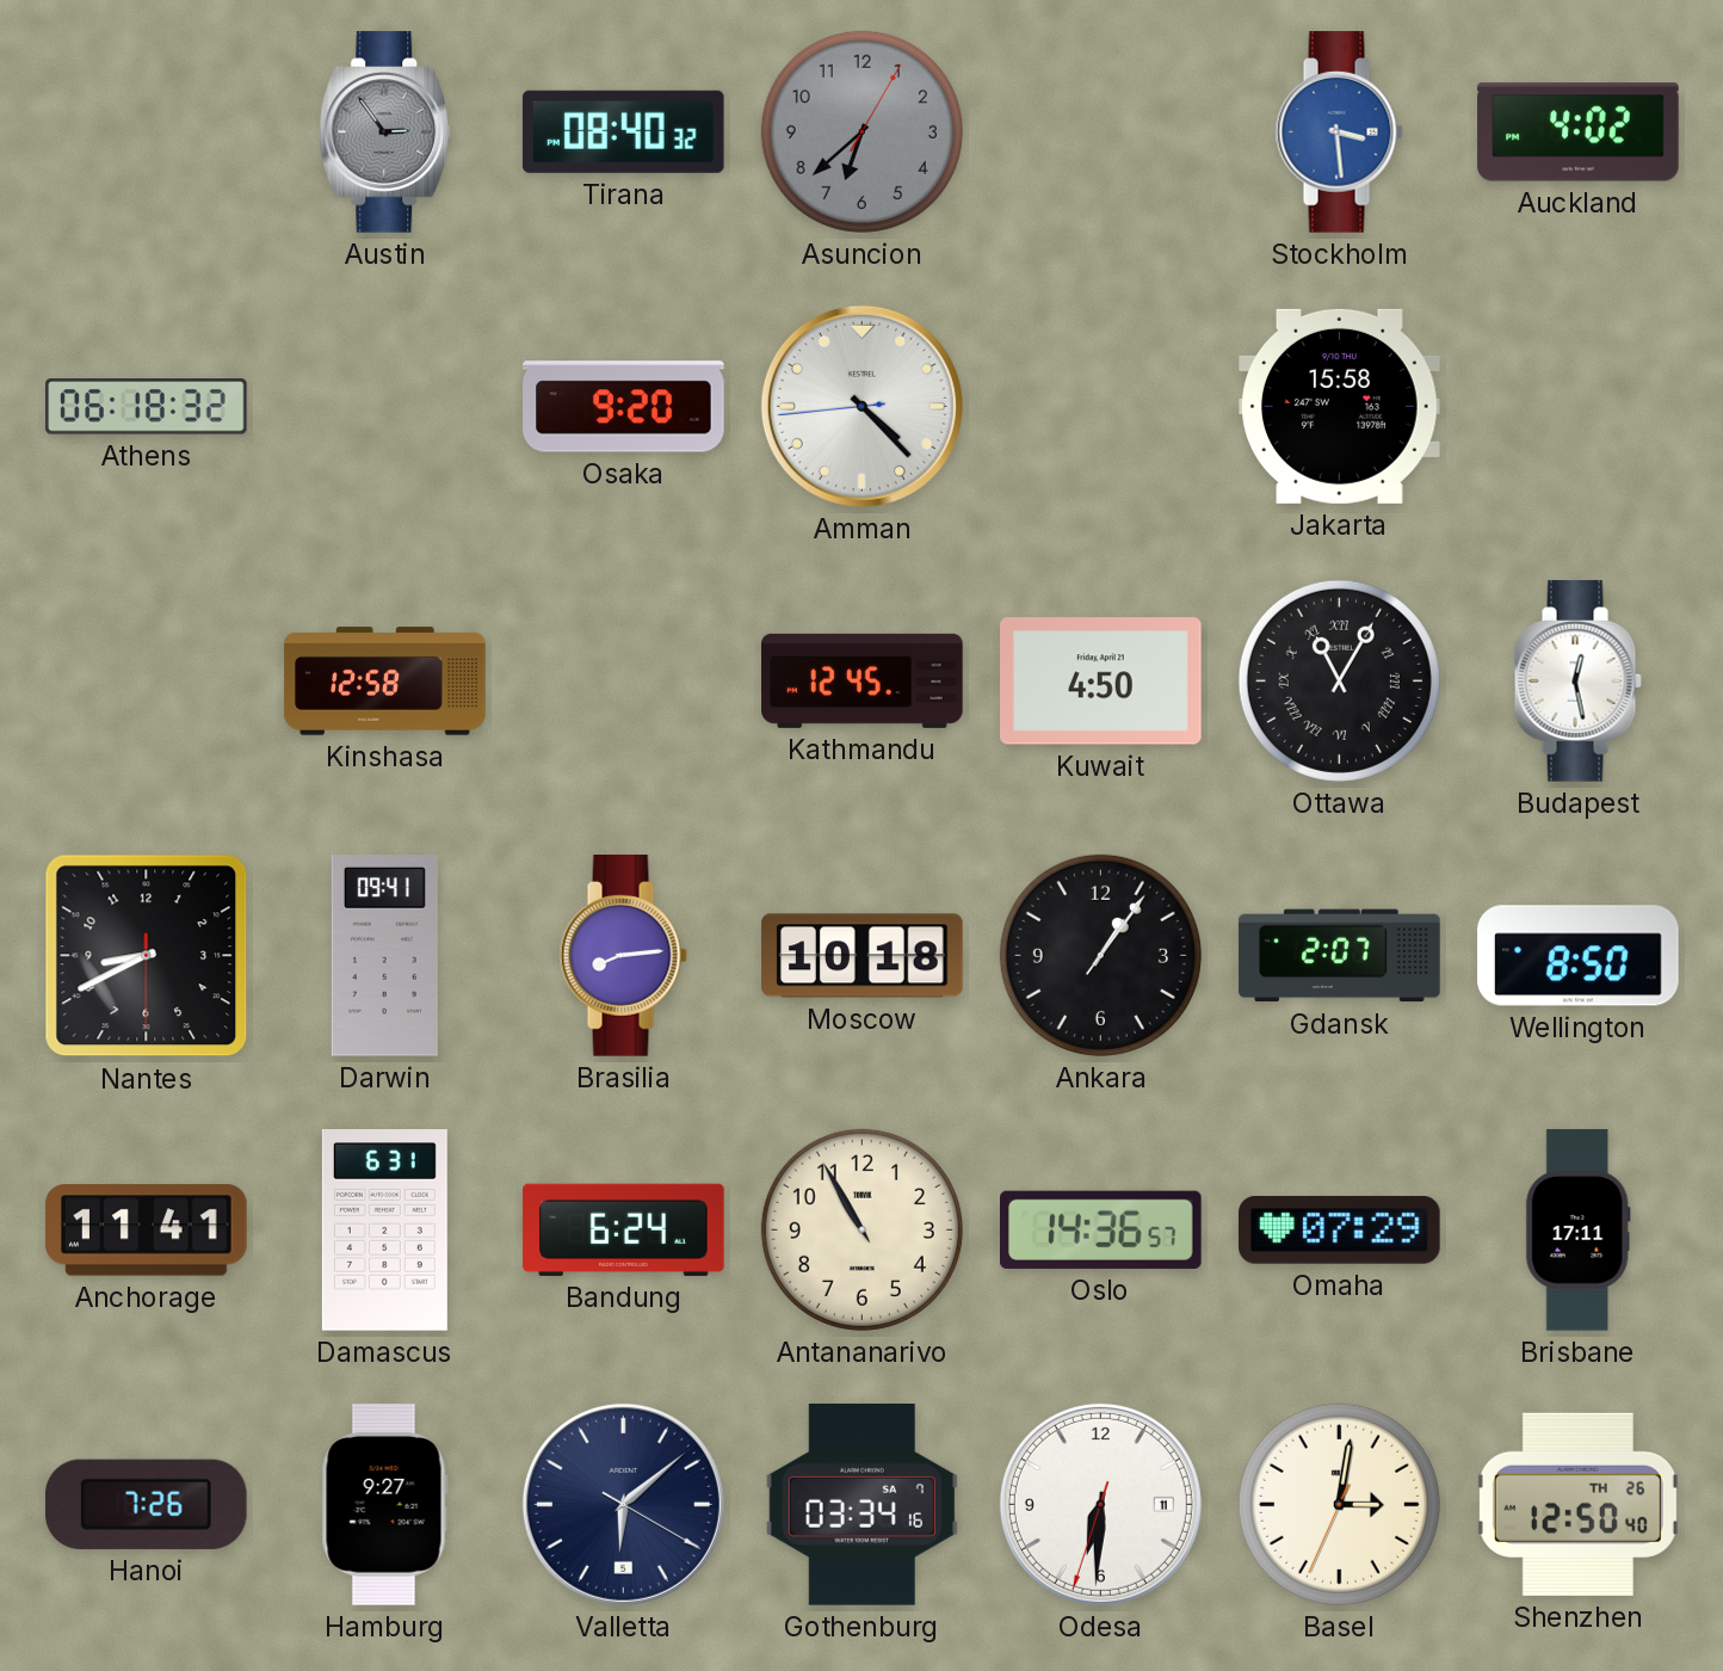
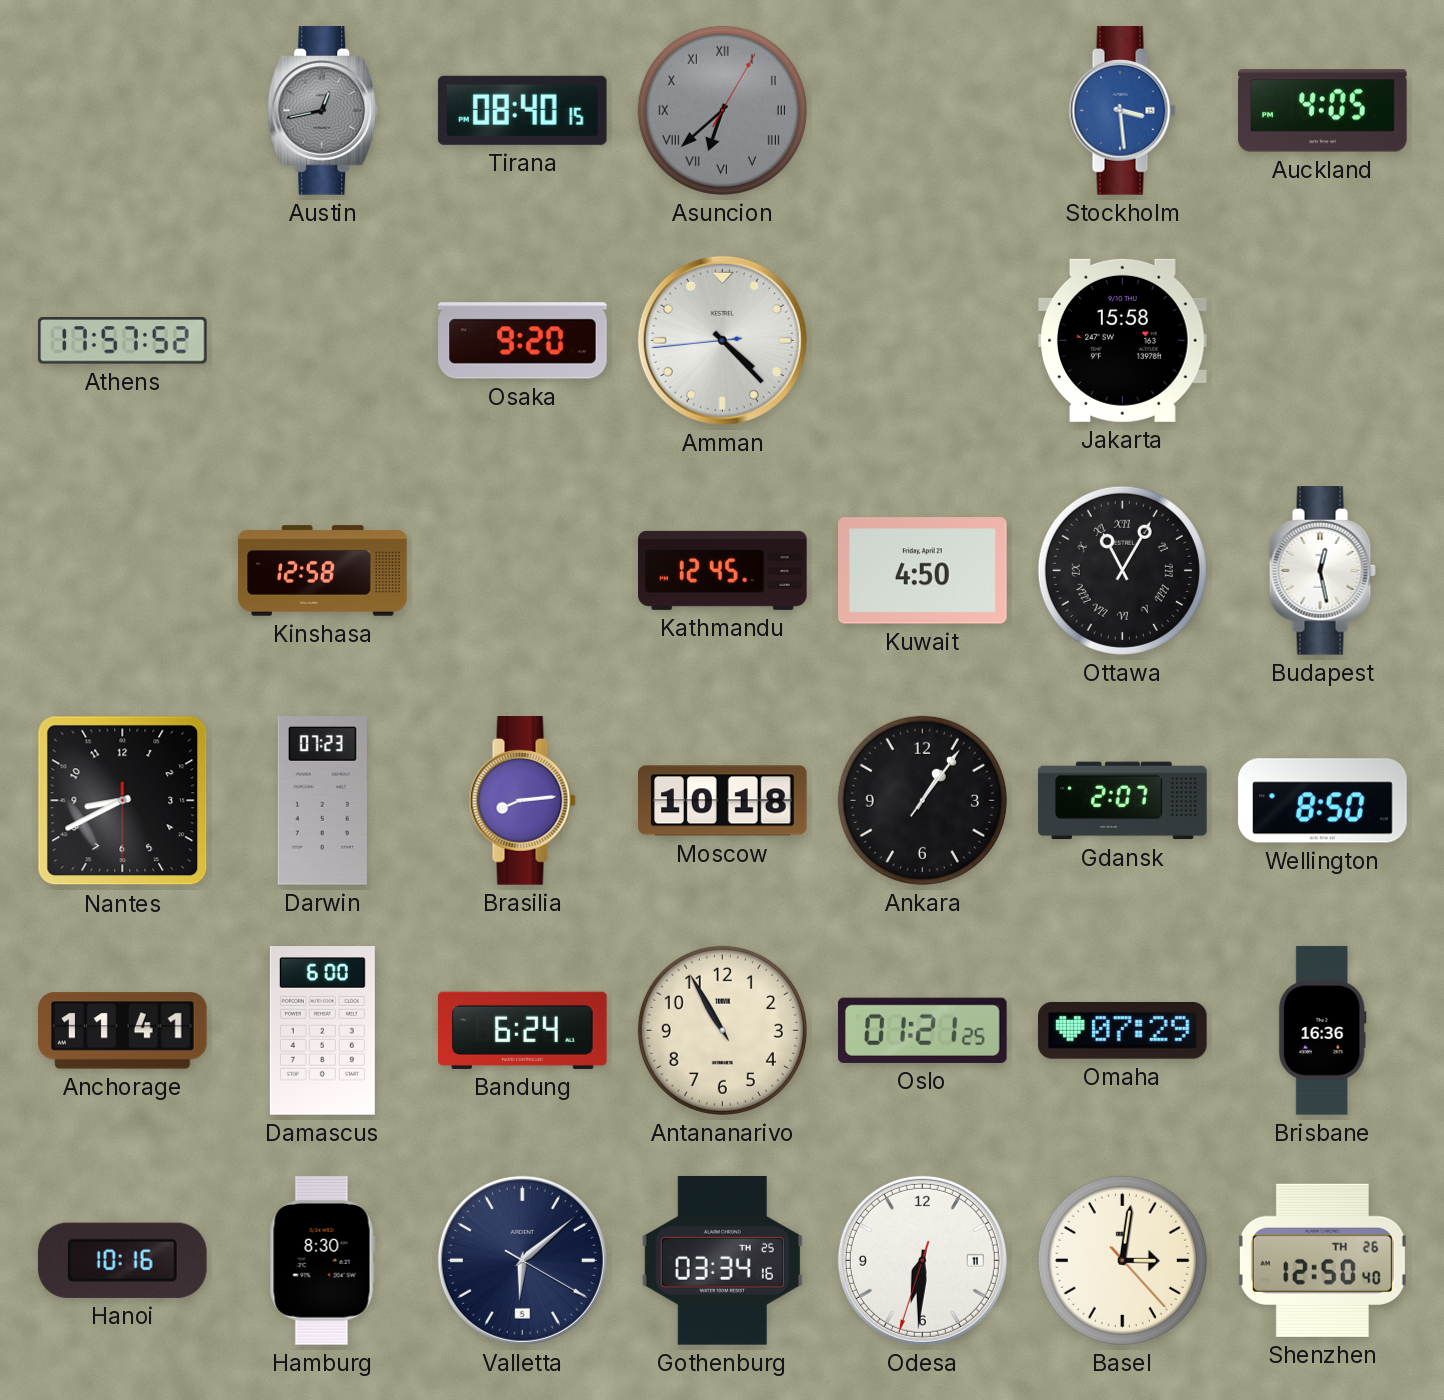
Austin: 2:54 -> 12:43
Tirana: 08:40:32 -> 08:40:15
Asuncion numerals: Arabic -> Roman
Auckland: 4:02 -> 4:05
Athens: 06:18 -> 17:57
Darwin: 09:41 -> 07:23
Damascus: 6:31 -> 6:00
Oslo: 14:36 -> 01:21
Brisbane: 17:11 -> 16:36
Hanoi: 7:26 -> 10:16
Hamburg: 9:27 -> 8:30
Gothenburg date: SA 7 -> TH 25
Basel: 3:01:34 -> 3:01:23
